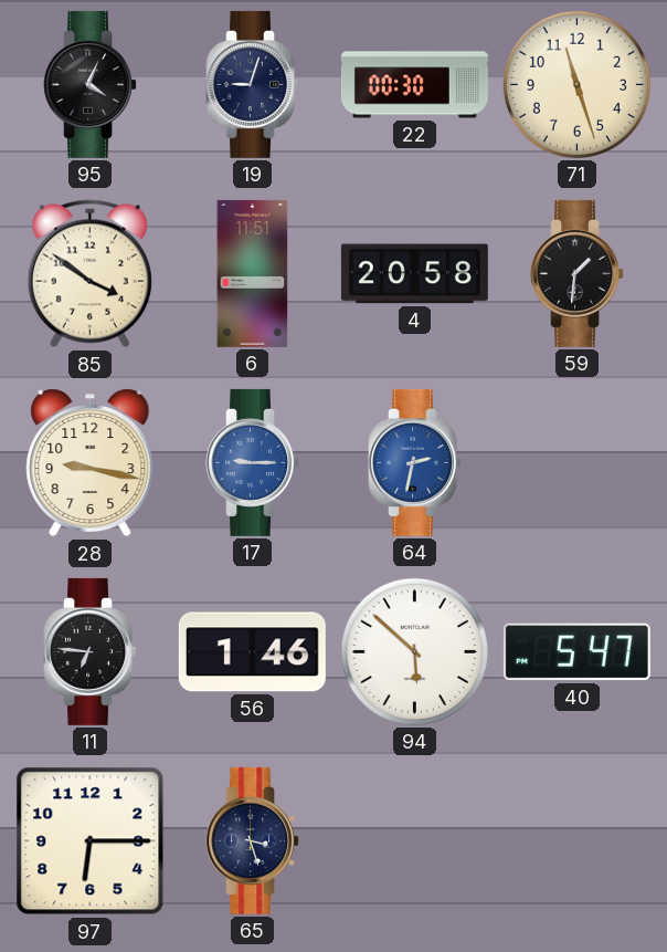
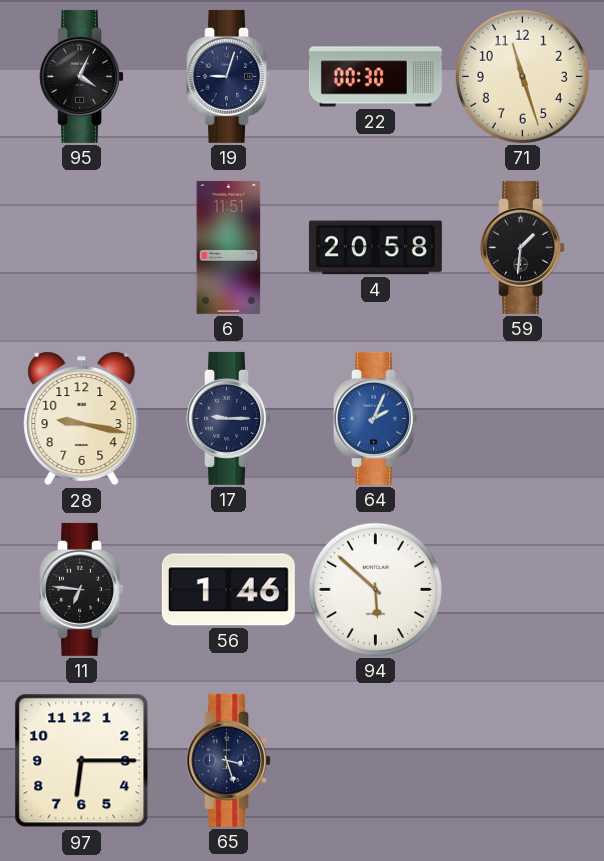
85: 3:51 -> none
17 dial: blue -> navy
64: 2:32 -> 2:04
40: 5:47 -> none
